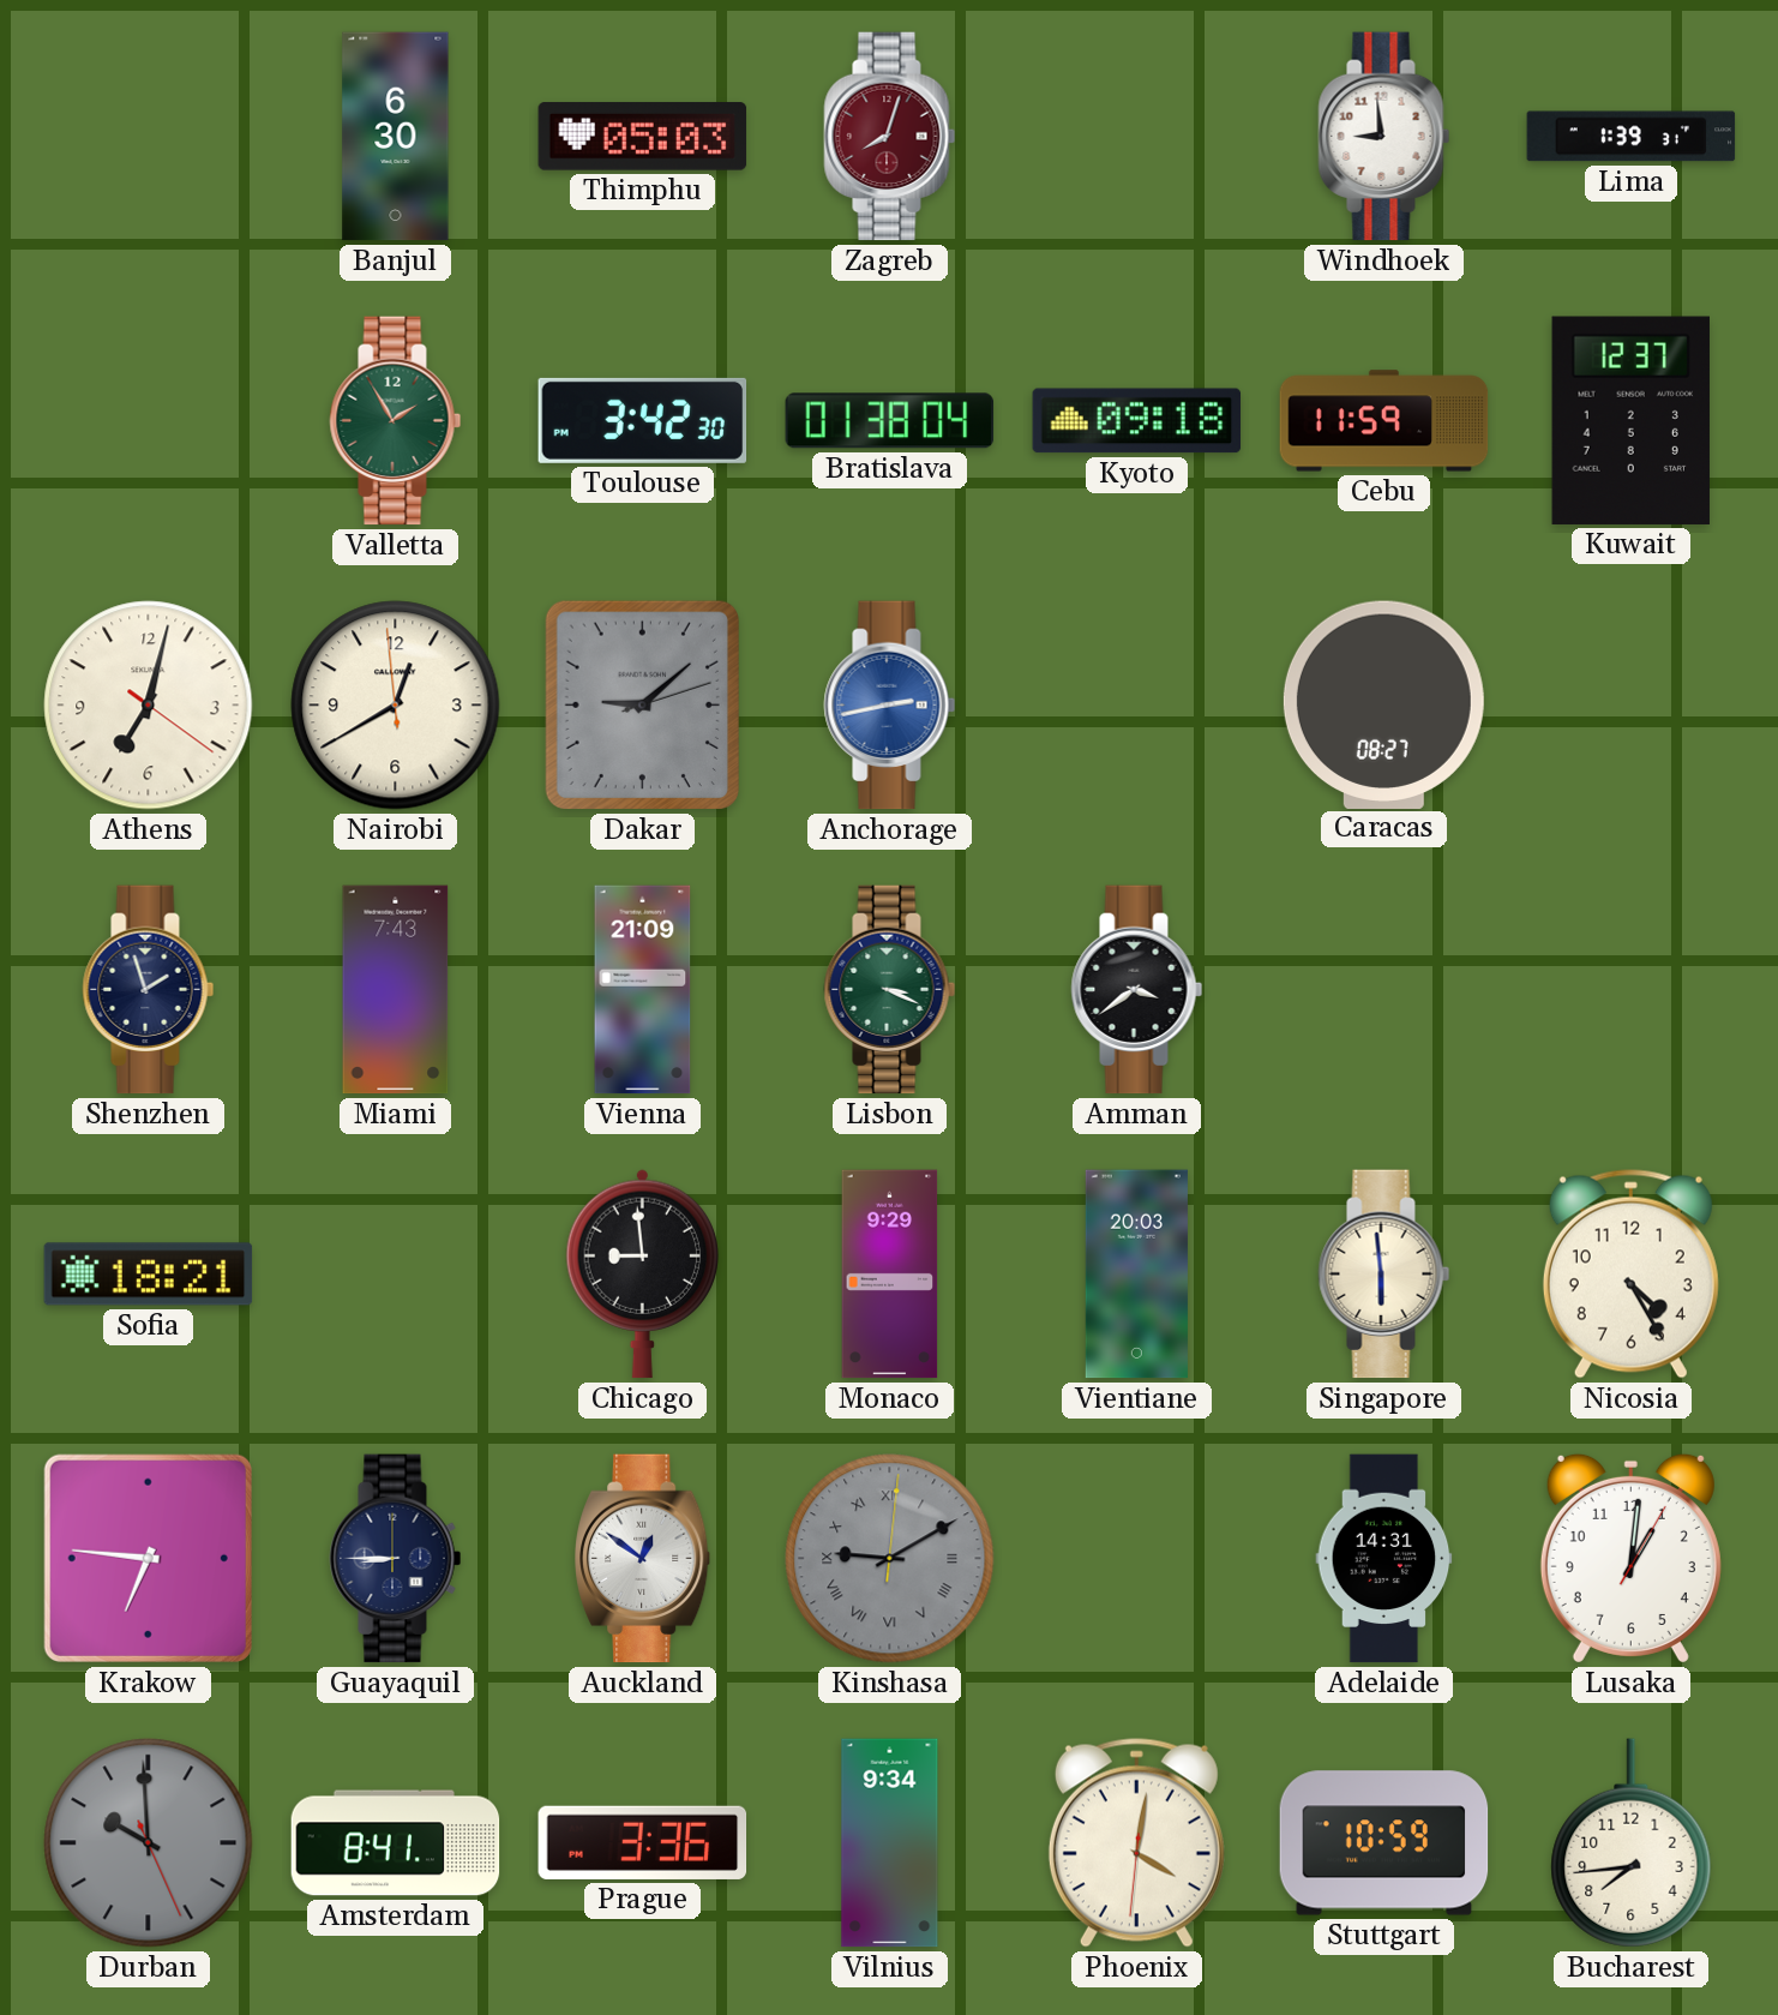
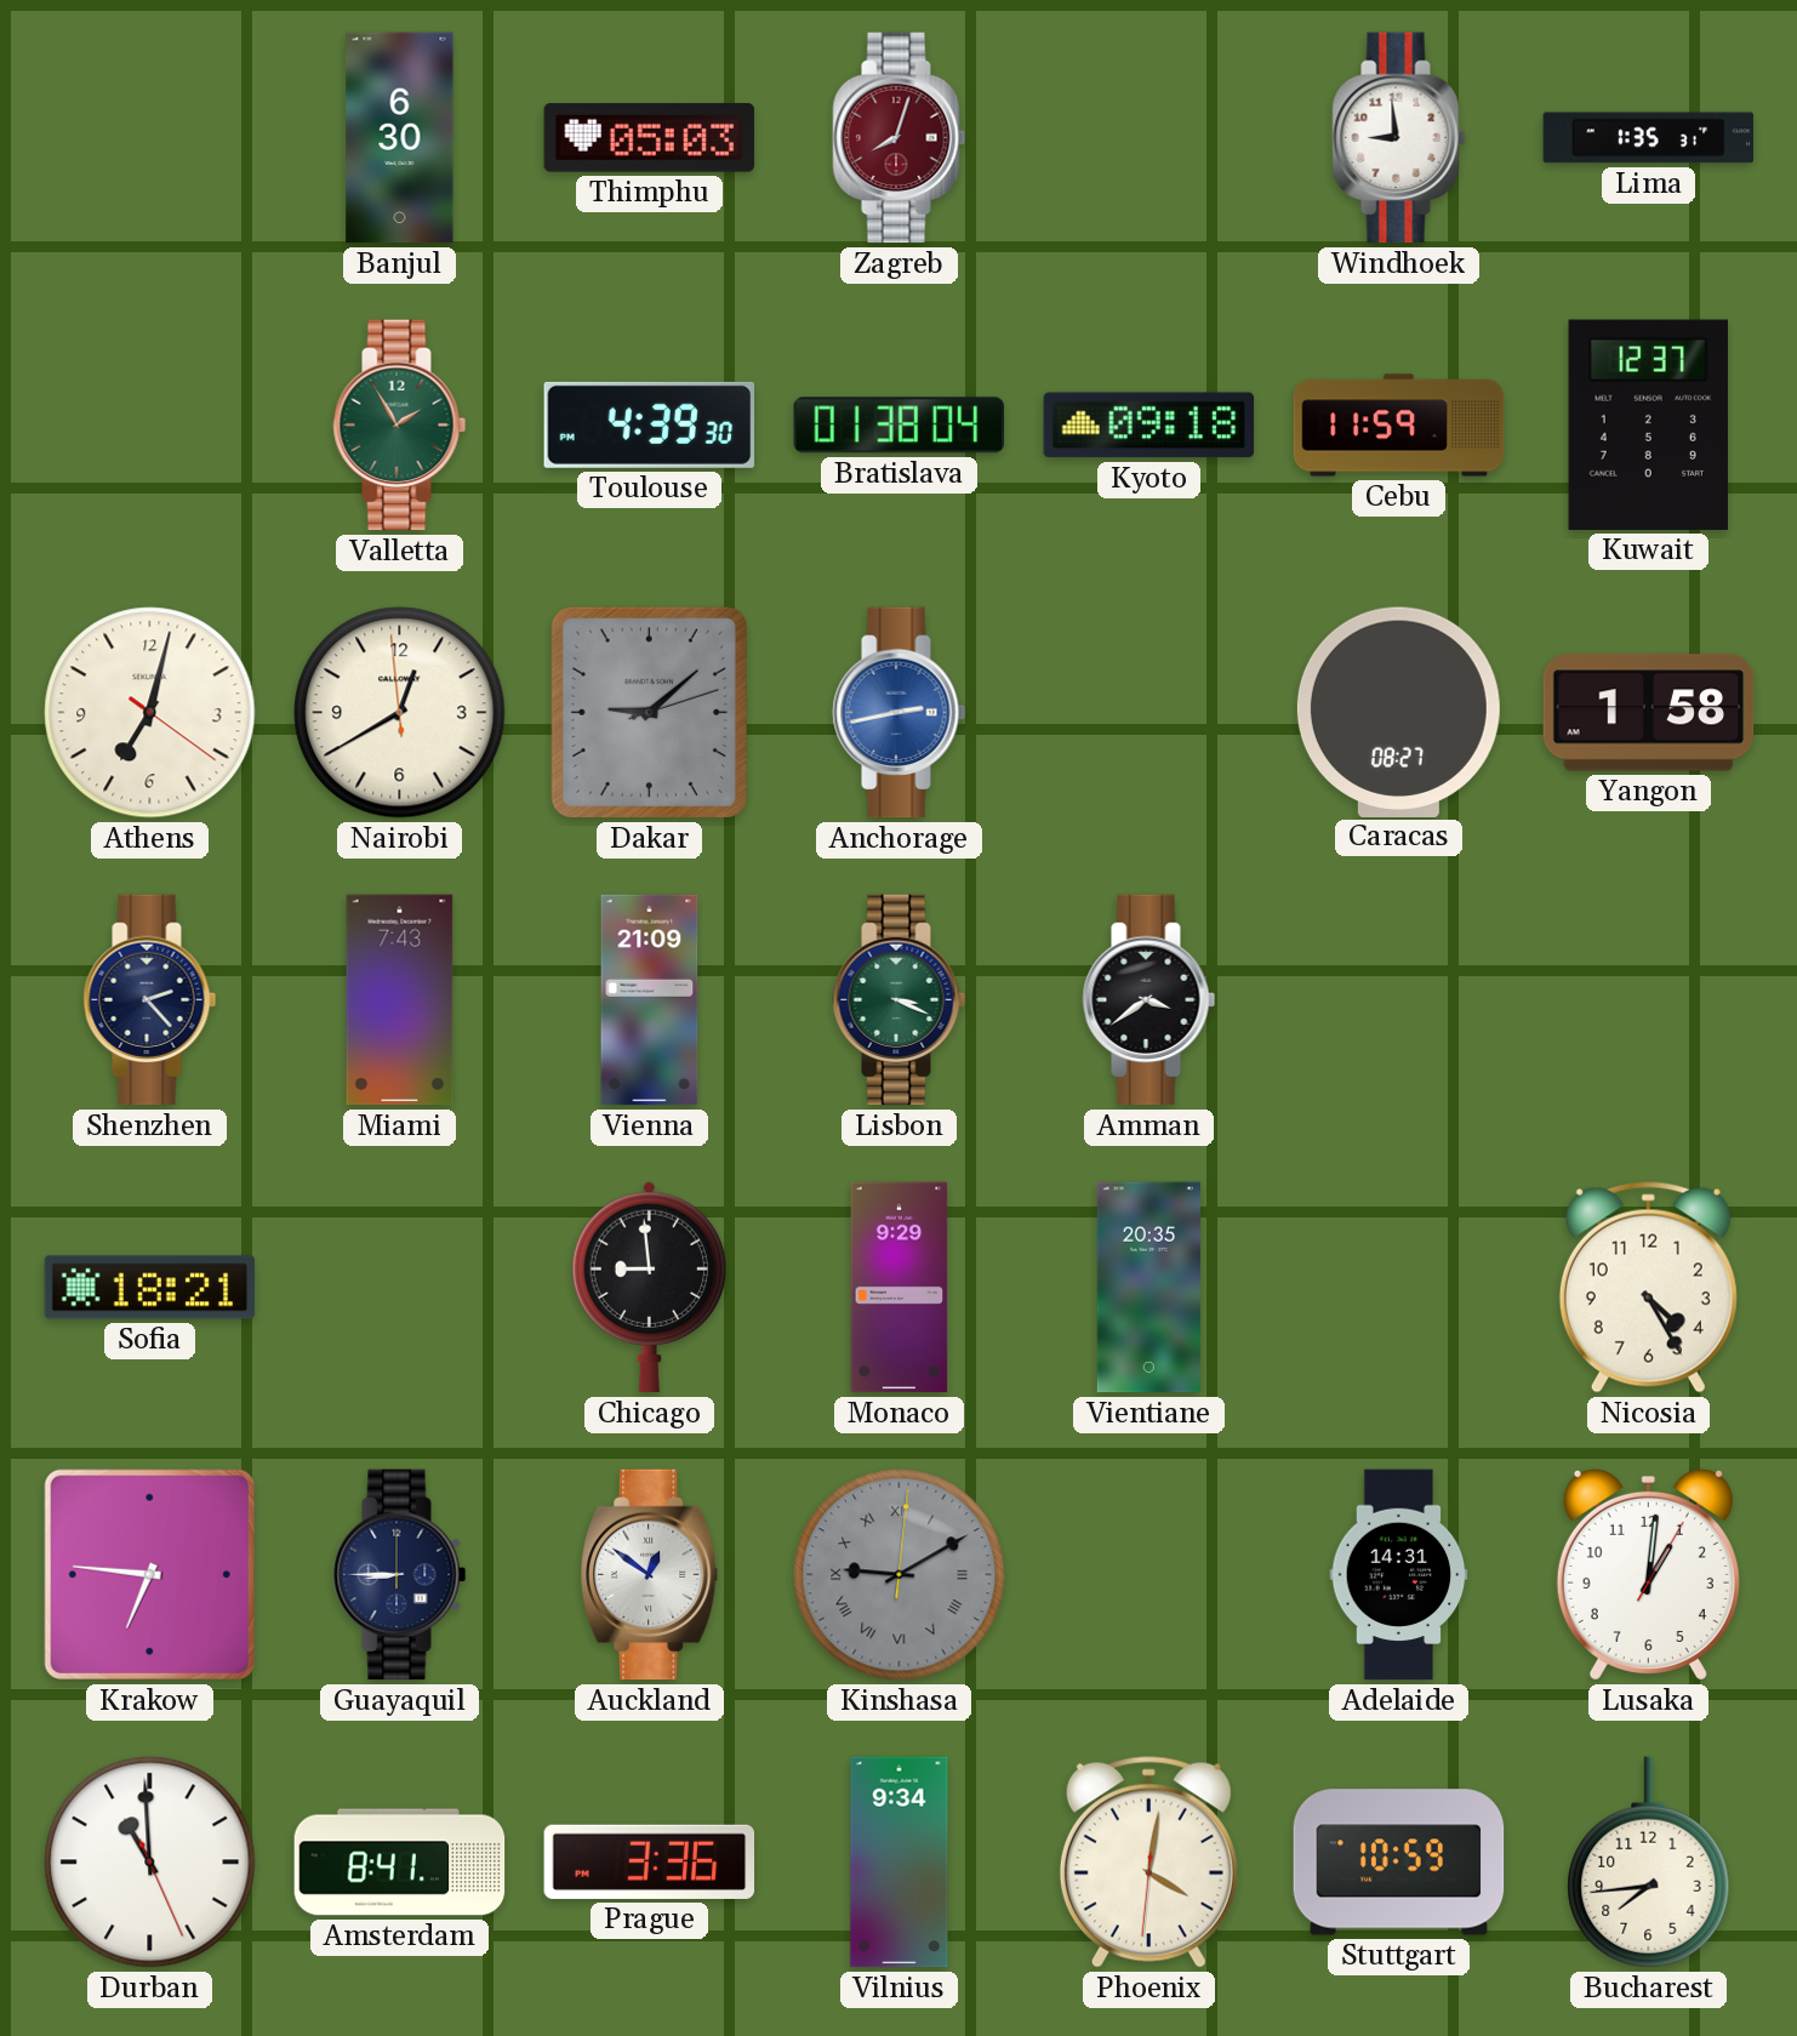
Lima: 1:39 -> 1:35
Toulouse: 3:42 -> 4:39
Yangon: none -> 1:58
Shenzhen: 1:57 -> 2:23
Vientiane: 20:03 -> 20:35
Singapore: 5:59 -> none
Durban: 9:59 -> 10:59
Durban dial: grey -> white
